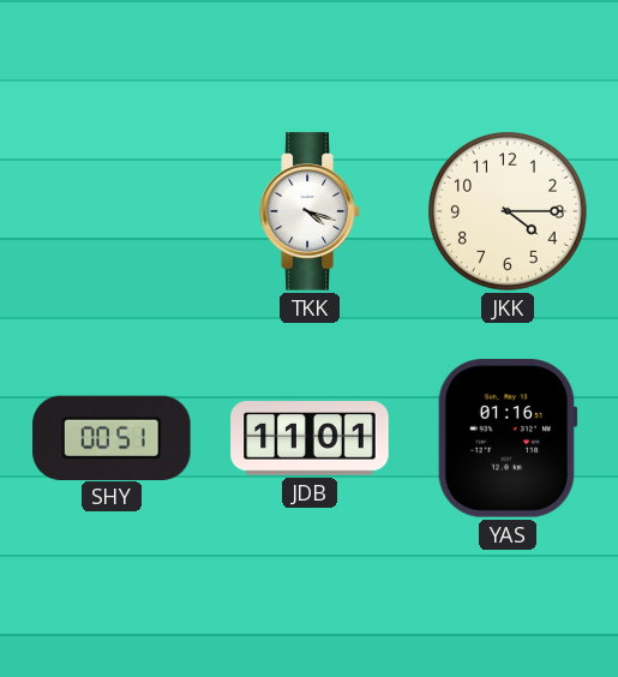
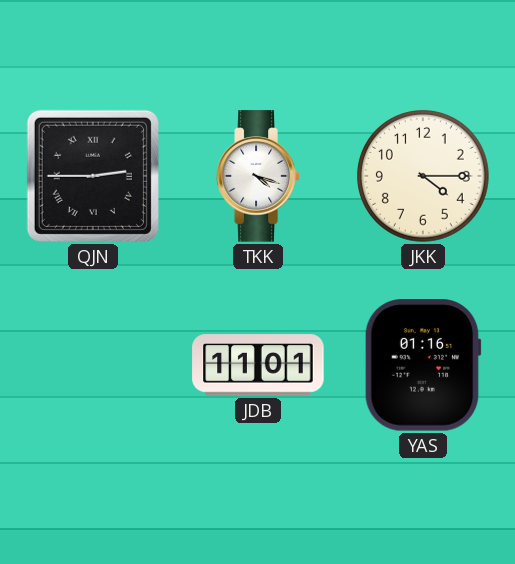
QJN: none -> 2:45
SHY: 00:51 -> none
